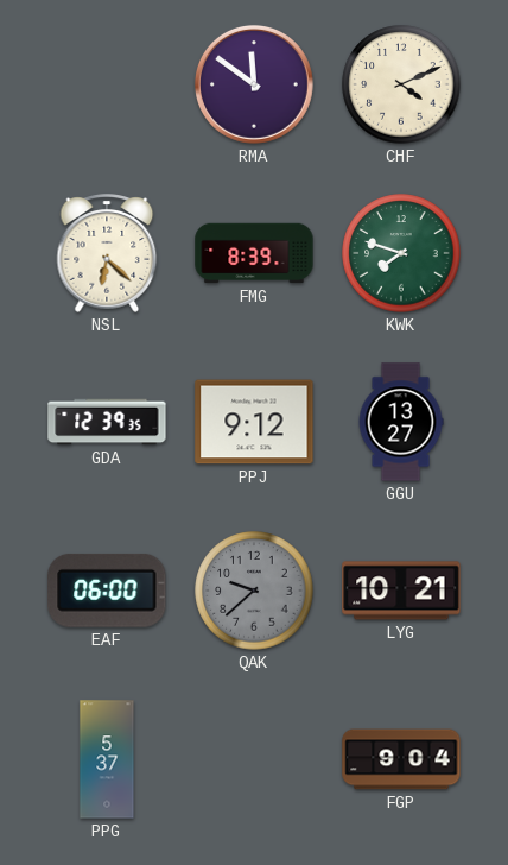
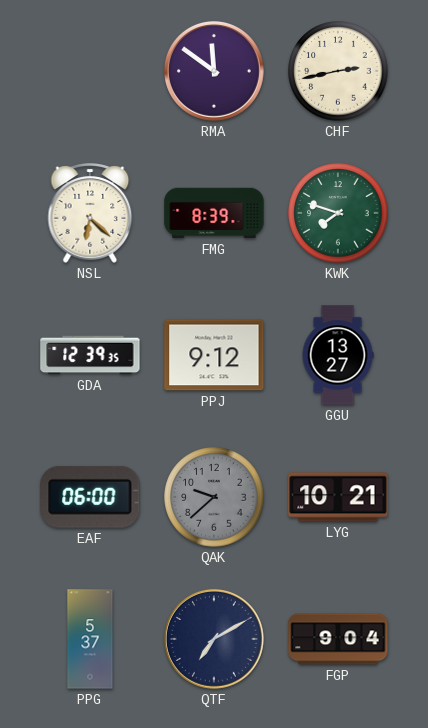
CHF: 4:11 -> 2:43
QTF: none -> 7:10
